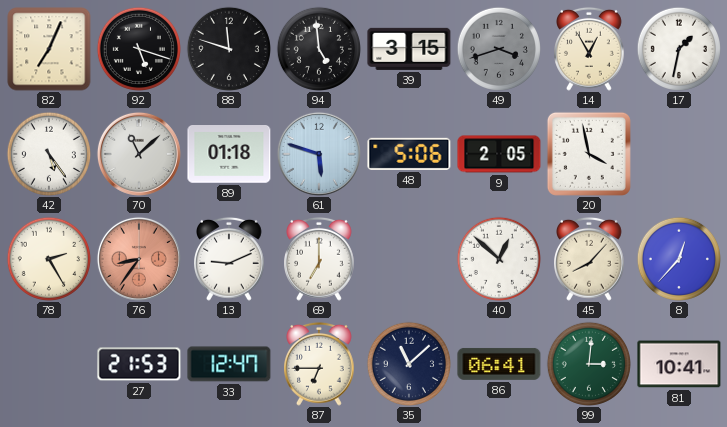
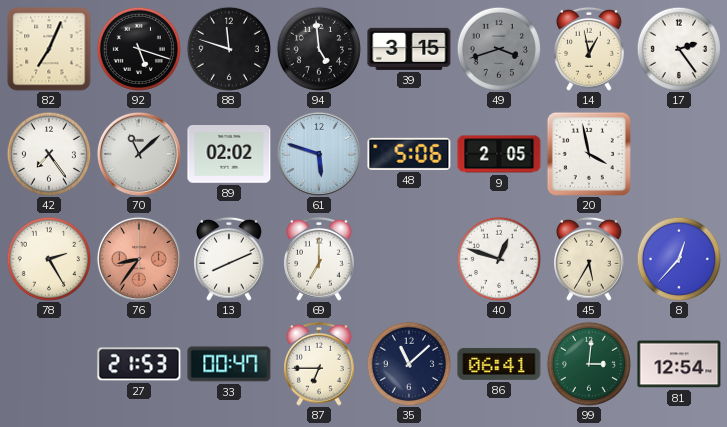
14: 12:55 -> 12:58
17: 1:32 -> 2:24
42: 5:24 -> 7:24
89: 01:18 -> 02:02
13: 9:11 -> 8:11
40: 12:52 -> 12:48
45: 8:07 -> 5:35
33: 12:47 -> 00:47
81: 10:41 -> 12:54
